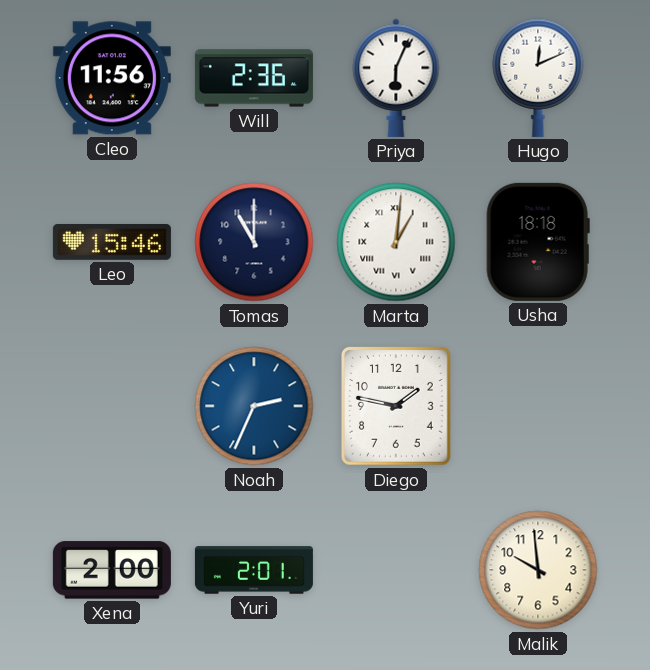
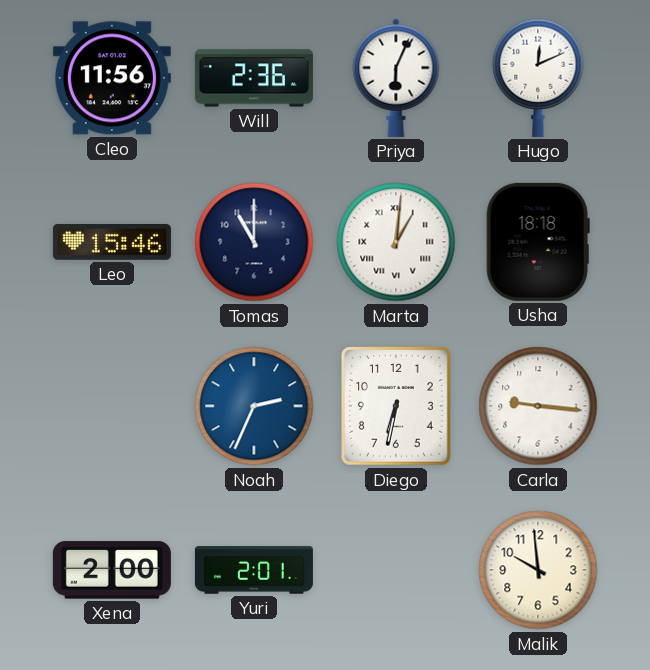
Diego: 1:47 -> 6:32
Carla: none -> 9:16
